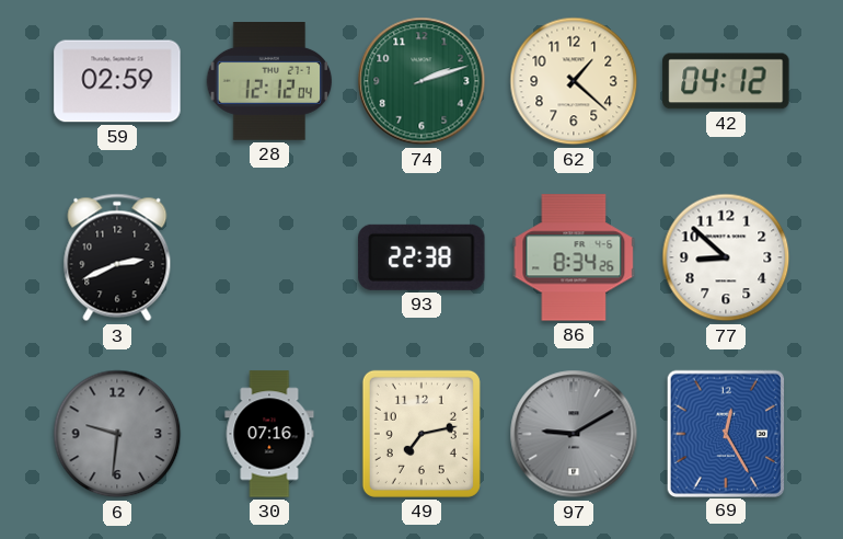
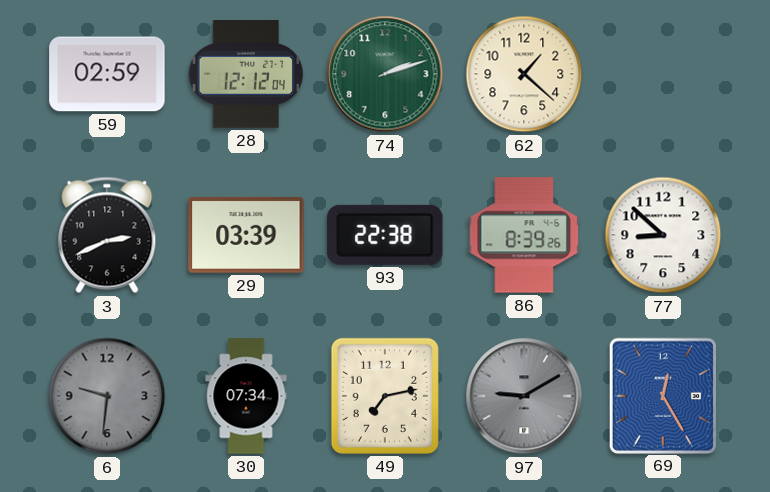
42: 04:12 -> none
29: none -> 03:39
86: 8:34 -> 8:39
30: 07:16 -> 07:34
